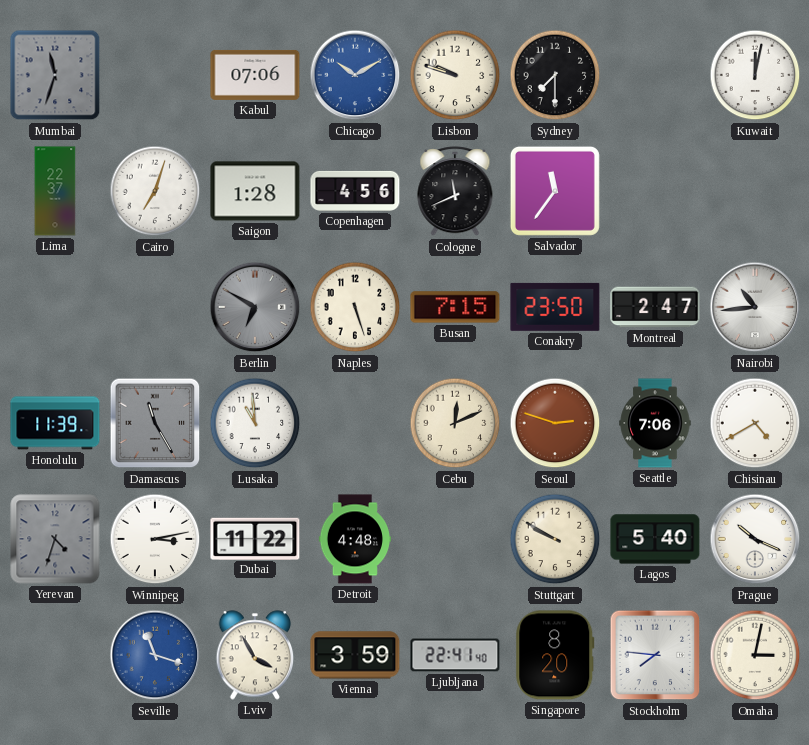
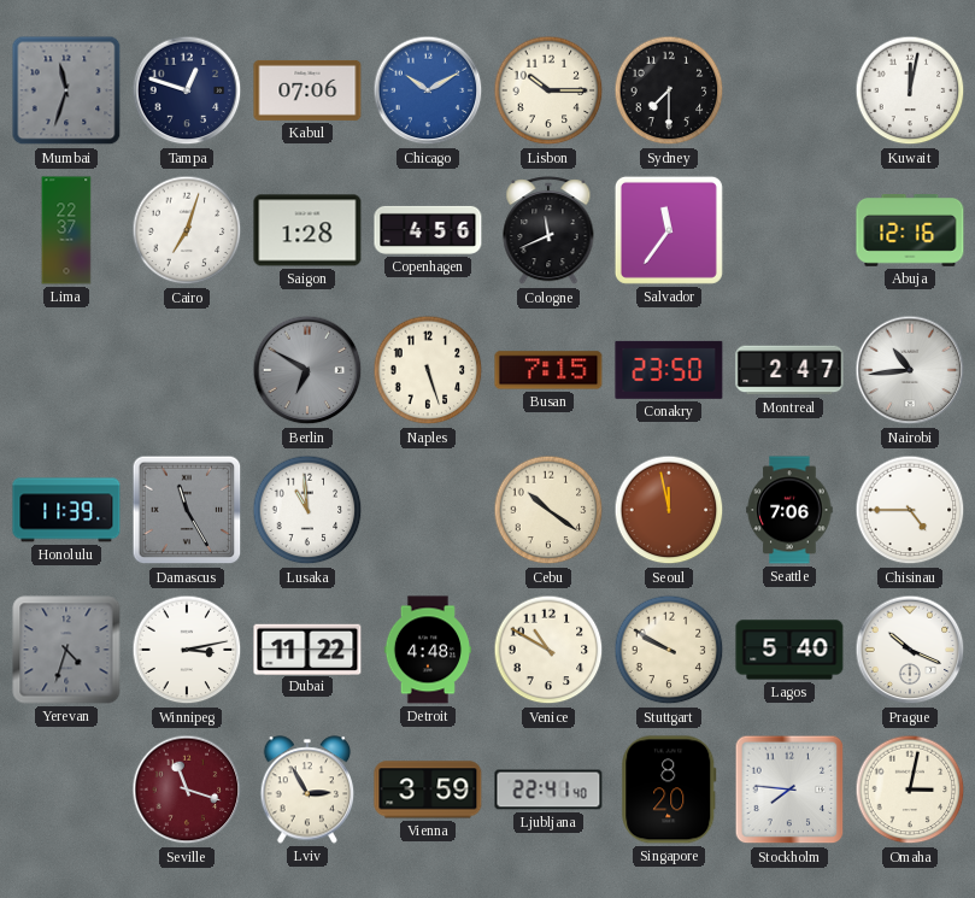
Tampa: none -> 12:48
Lisbon: 9:48 -> 10:15
Abuja: none -> 12:16
Cebu: 12:11 -> 10:21
Seoul: 2:48 -> 11:58
Chisinau: 4:40 -> 4:45
Venice: none -> 10:50
Seville dial: blue -> burgundy
Lviv: 3:55 -> 2:55
